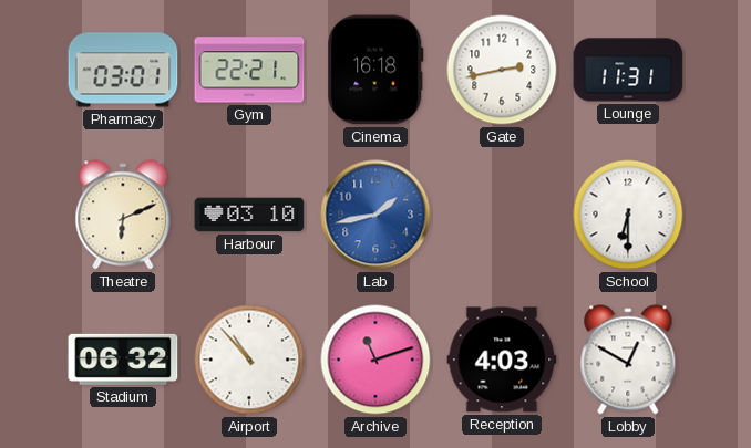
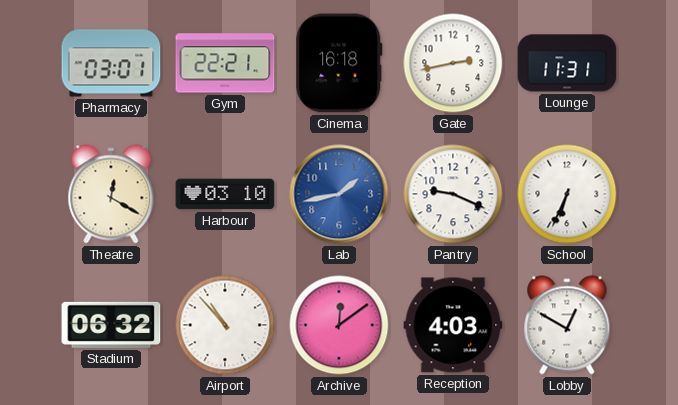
Theatre: 6:11 -> 12:20
Pantry: none -> 9:19
School: 6:30 -> 6:34
Archive: 11:12 -> 12:09
